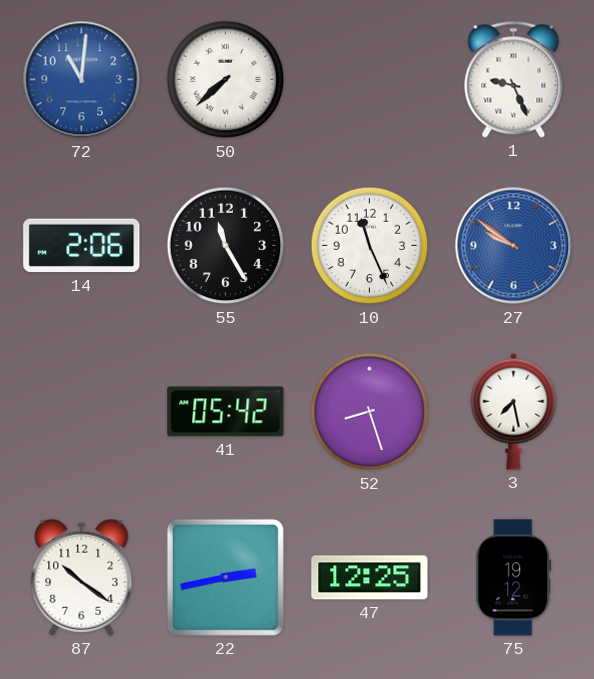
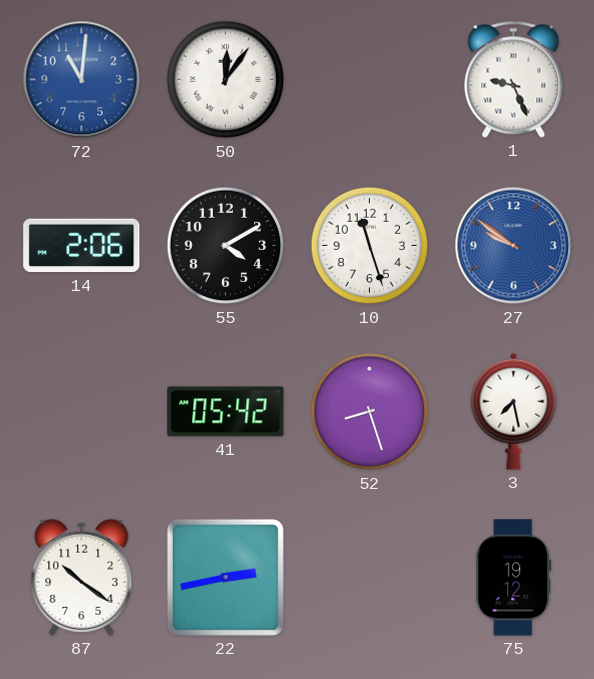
50: 7:38 -> 12:06
55: 11:25 -> 4:10
10: 11:26 -> 11:27
47: 12:25 -> none
